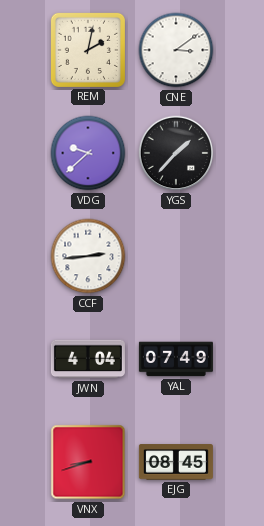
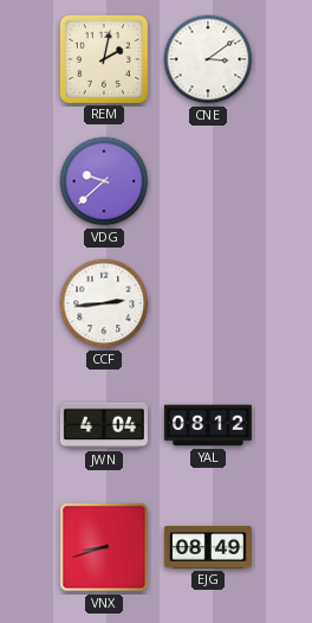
YGS: 1:37 -> none
YAL: 07:49 -> 08:12
EJG: 08:45 -> 08:49
